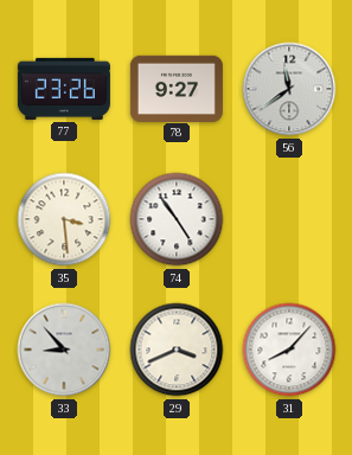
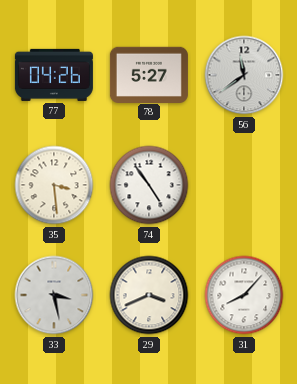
77: 23:26 -> 04:26
78: 9:27 -> 5:27
33: 8:53 -> 3:28
